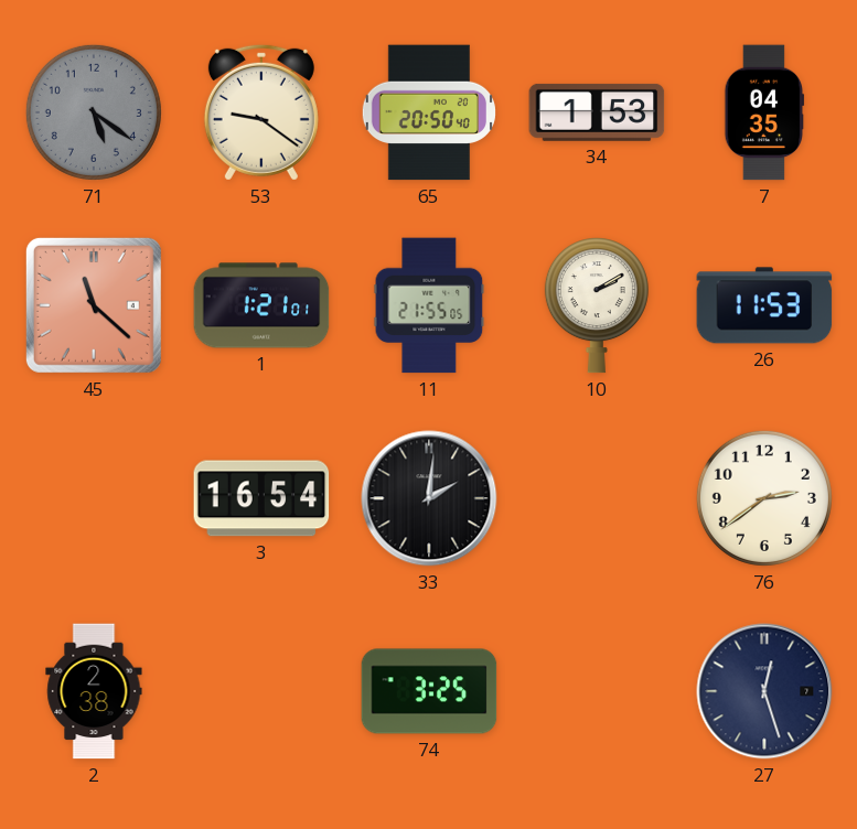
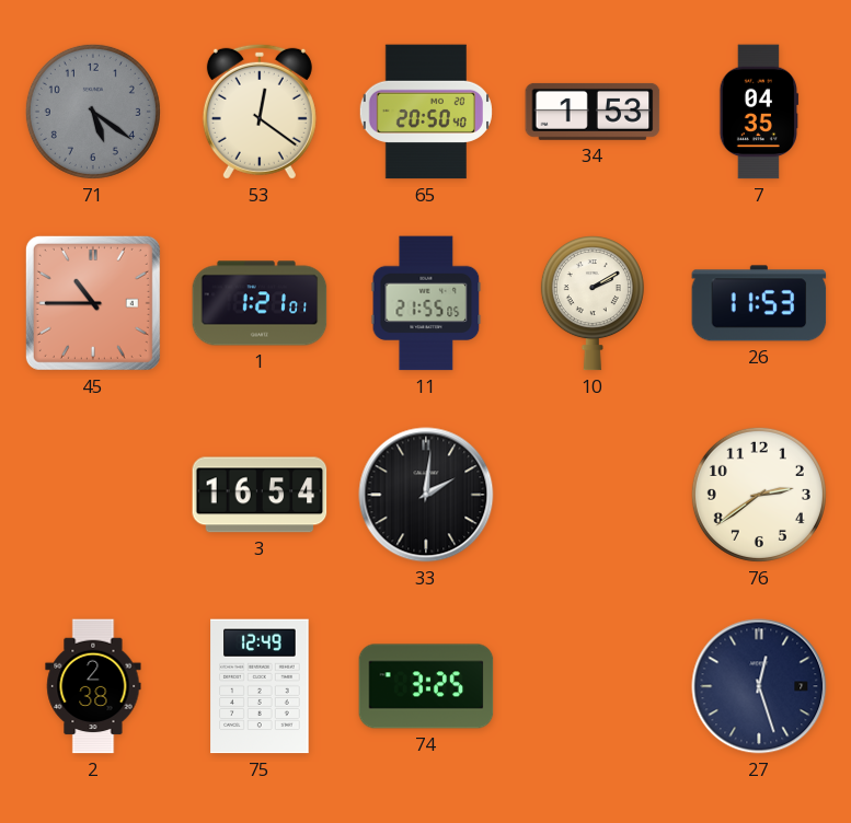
53: 9:21 -> 12:21
45: 11:22 -> 10:45
75: none -> 12:49
